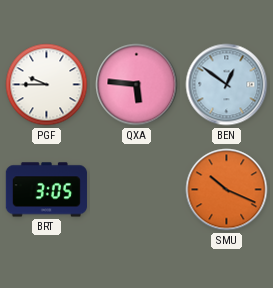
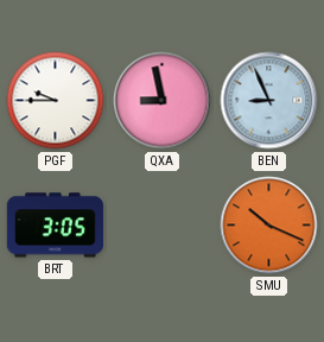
QXA: 5:46 -> 8:58
BEN: 12:51 -> 8:56
